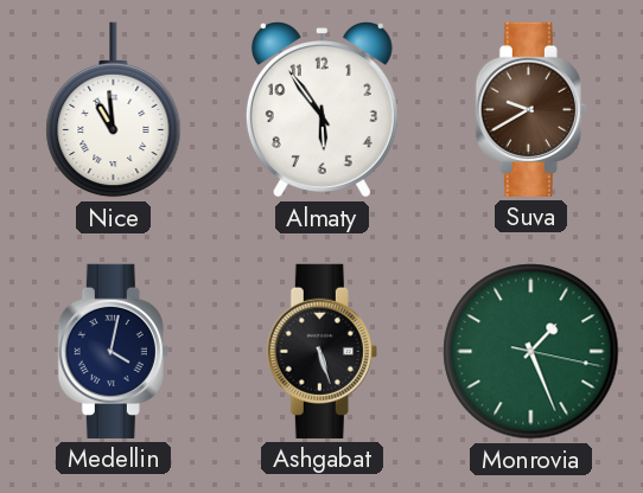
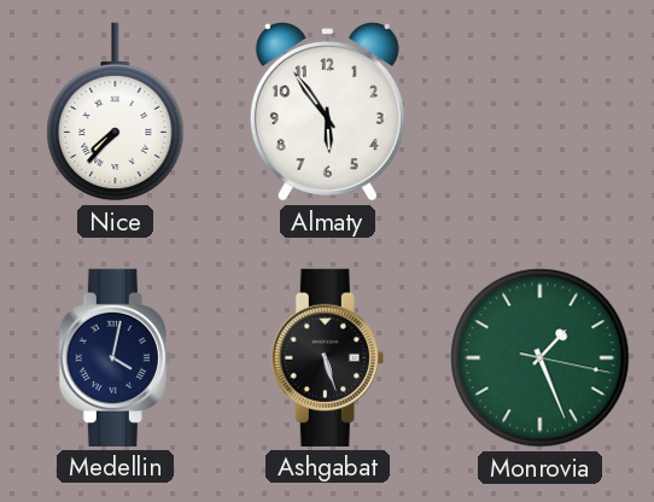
Nice: 10:59 -> 7:37
Suva: 9:40 -> none
